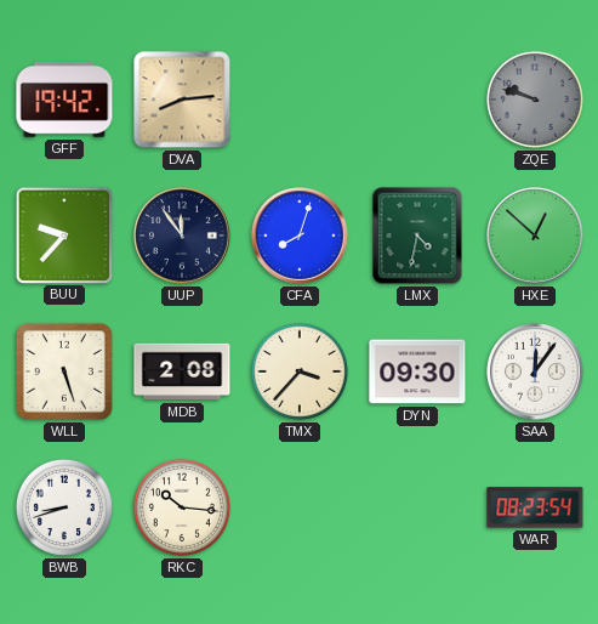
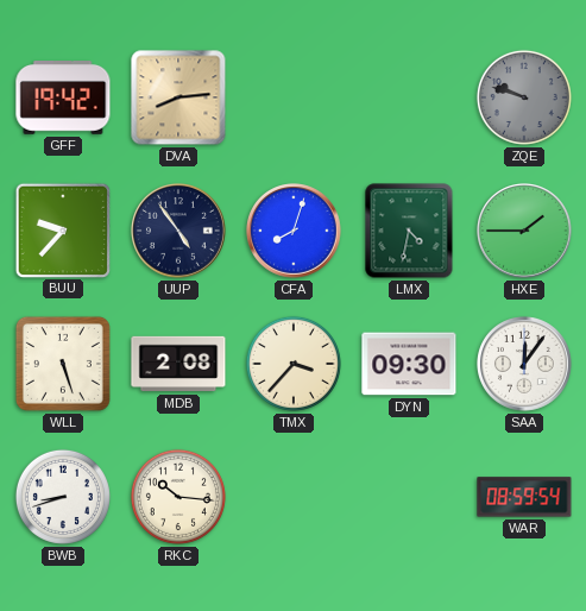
UUP: 11:54 -> 4:54
HXE: 12:52 -> 1:45
WAR: 08:23 -> 08:59
